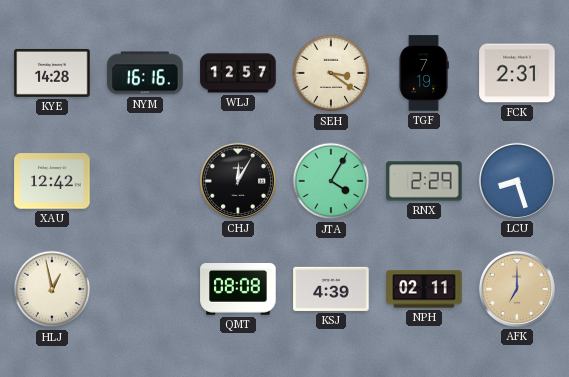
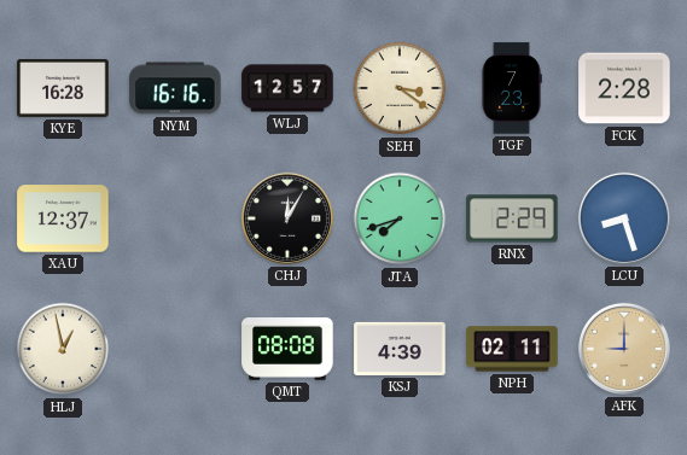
KYE: 14:28 -> 16:28
TGF: 7:19 -> 7:23
FCK: 2:31 -> 2:28
XAU: 12:42 -> 12:37
JTA: 4:05 -> 7:42
AFK: 7:00 -> 9:00
